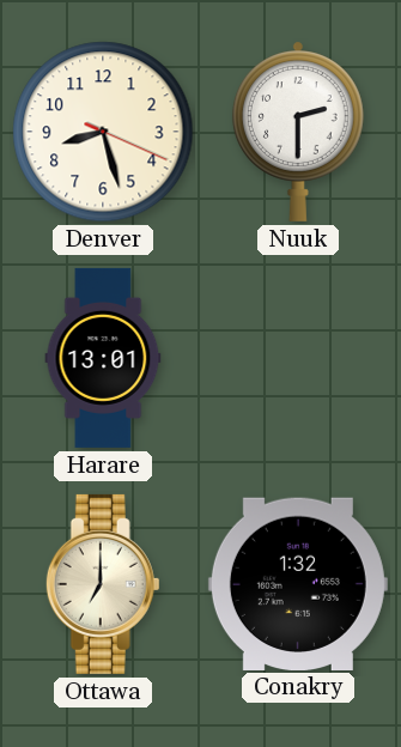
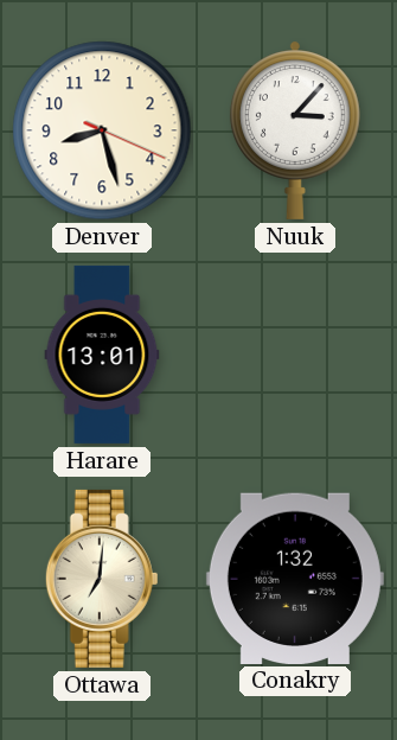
Nuuk: 2:30 -> 3:07
Ottawa: 7:00 -> 7:01
